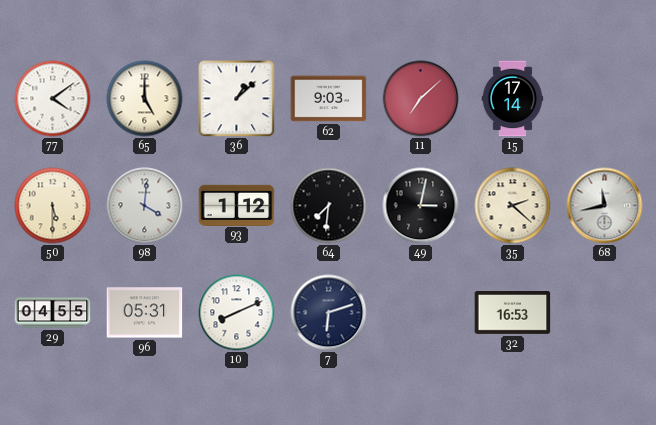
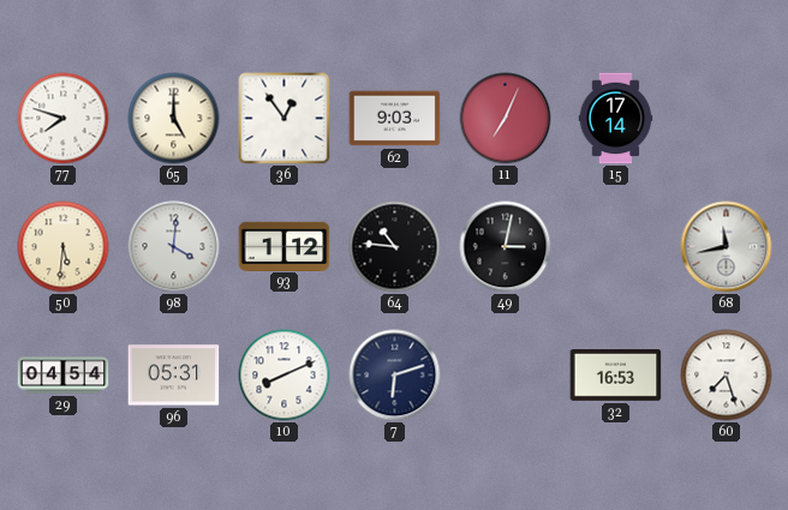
77: 4:09 -> 7:48
36: 1:08 -> 12:54
11: 7:08 -> 7:04
50: 5:30 -> 5:31
64: 7:31 -> 10:46
35: 2:22 -> none
29: 04:55 -> 04:54
60: none -> 7:27
